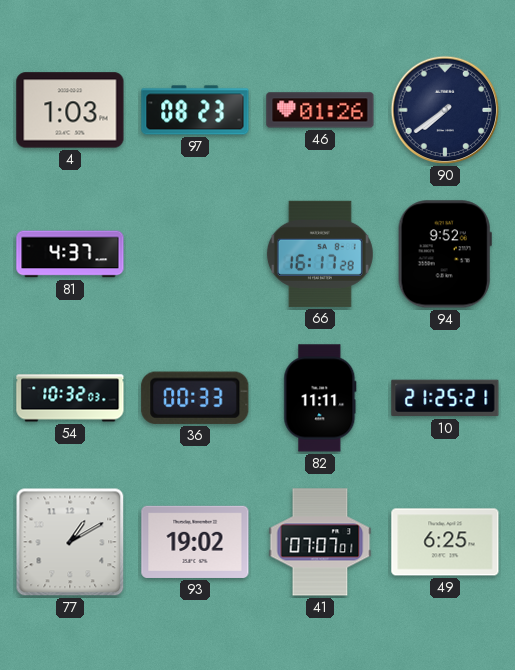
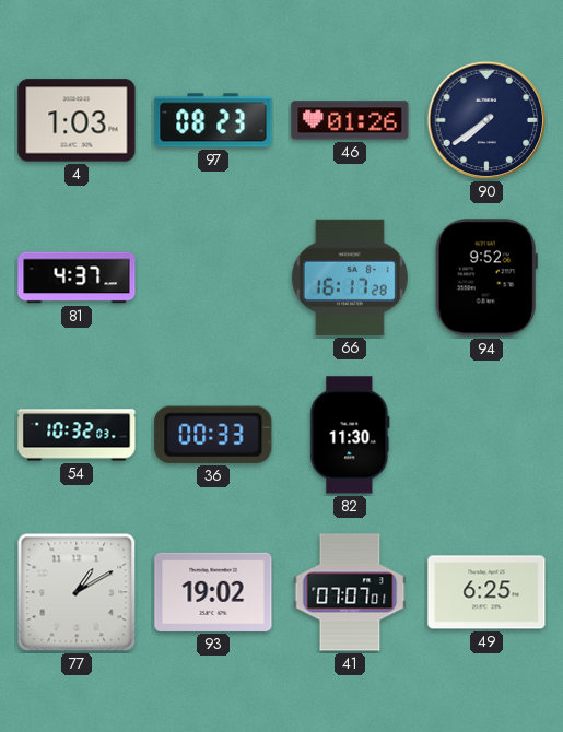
82: 11:11 -> 11:30
10: 21:25 -> none
